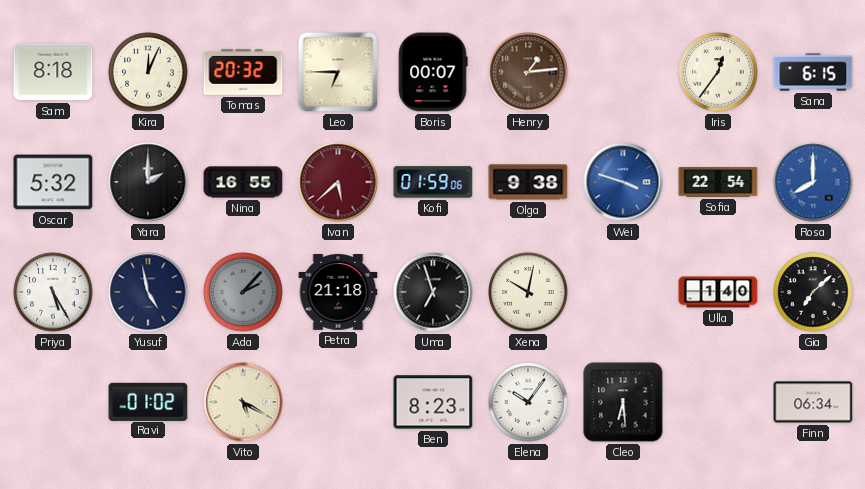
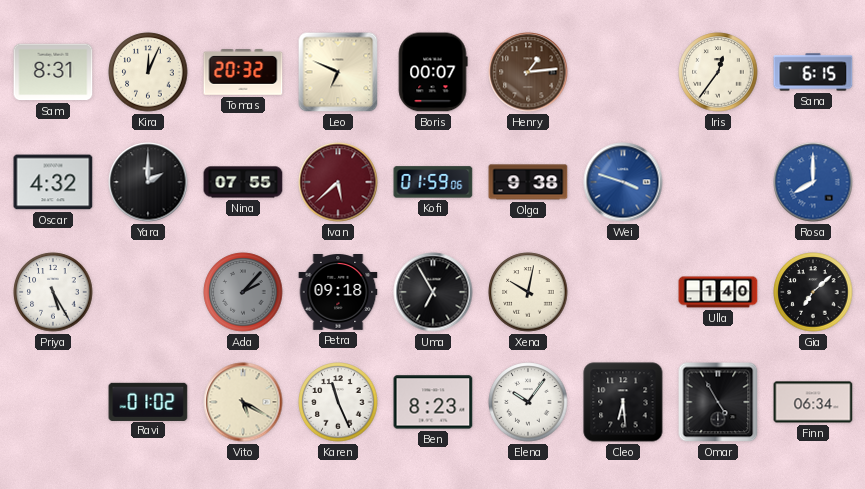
Sam: 8:18 -> 8:31
Leo: 6:45 -> 6:49
Oscar: 5:32 -> 4:32
Nina: 16:55 -> 07:55
Sofia: 22:54 -> none
Yusuf: 4:58 -> none
Petra: 21:18 -> 09:18
Uma: 6:57 -> 6:55
Karen: none -> 11:26
Omar: none -> 4:55
